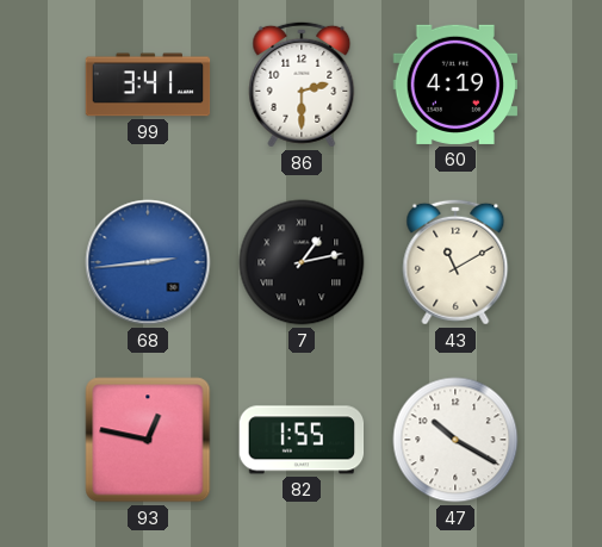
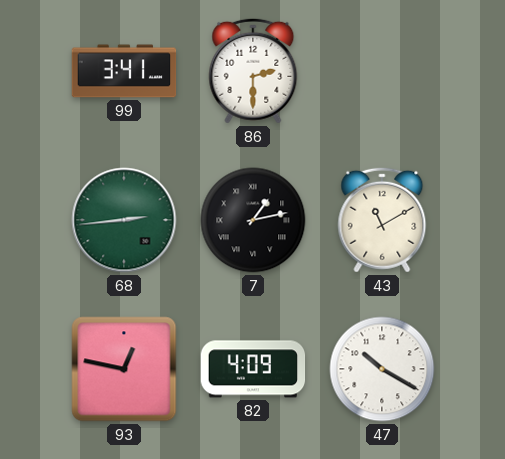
60: 4:19 -> none
68 dial: blue -> green
82: 1:55 -> 4:09
